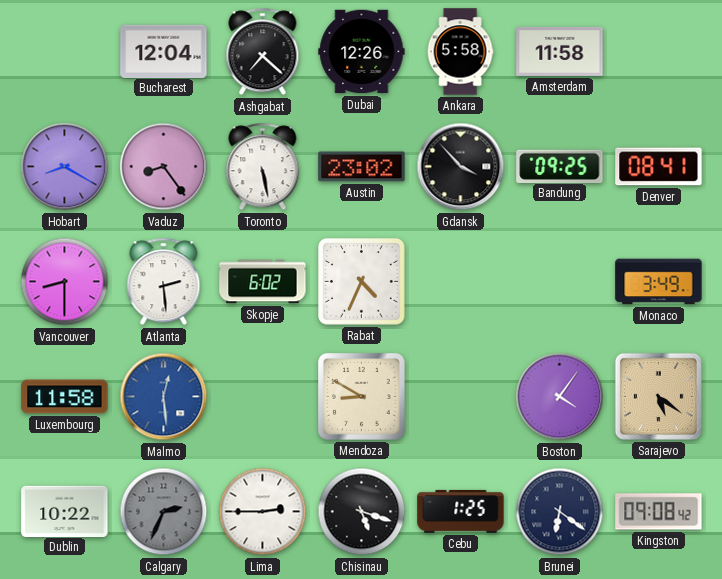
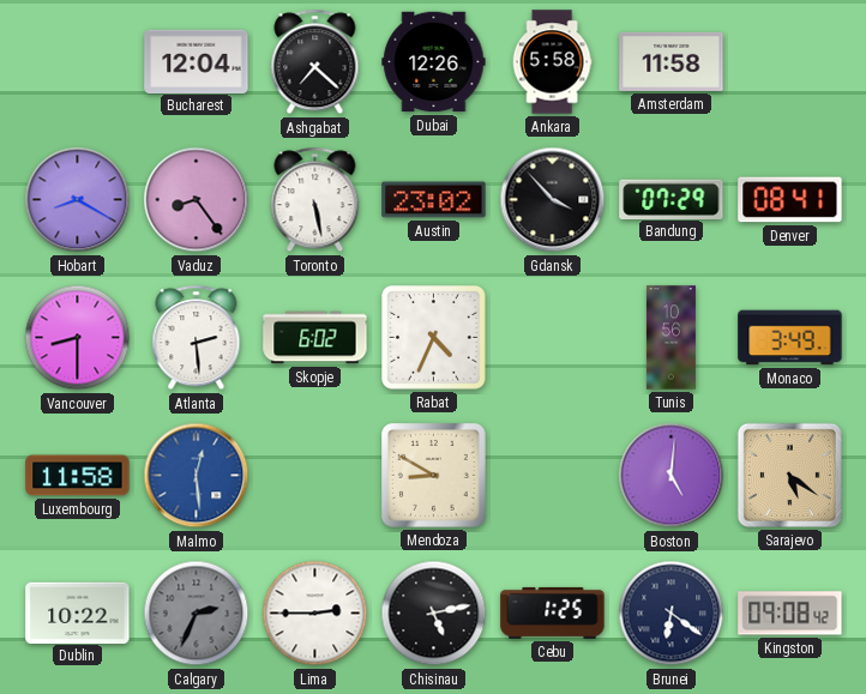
Bandung: 09:25 -> 07:29
Tunis: none -> 10:56
Boston: 4:06 -> 5:01
Chisinau: 5:18 -> 5:13
